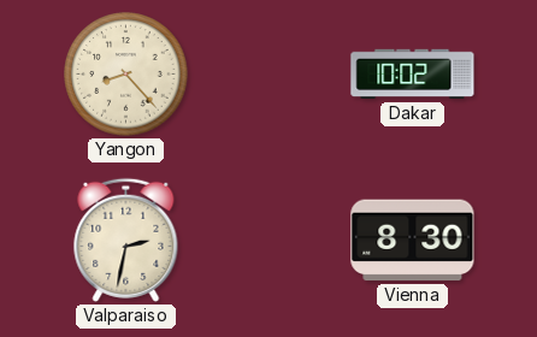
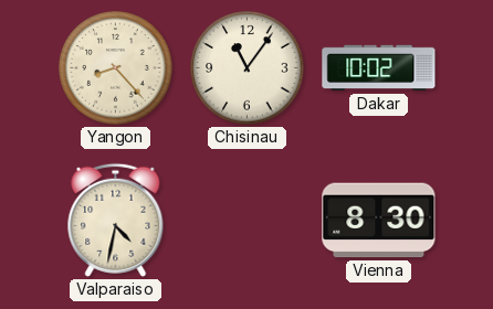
Chisinau: none -> 11:06
Valparaiso: 2:32 -> 4:32
